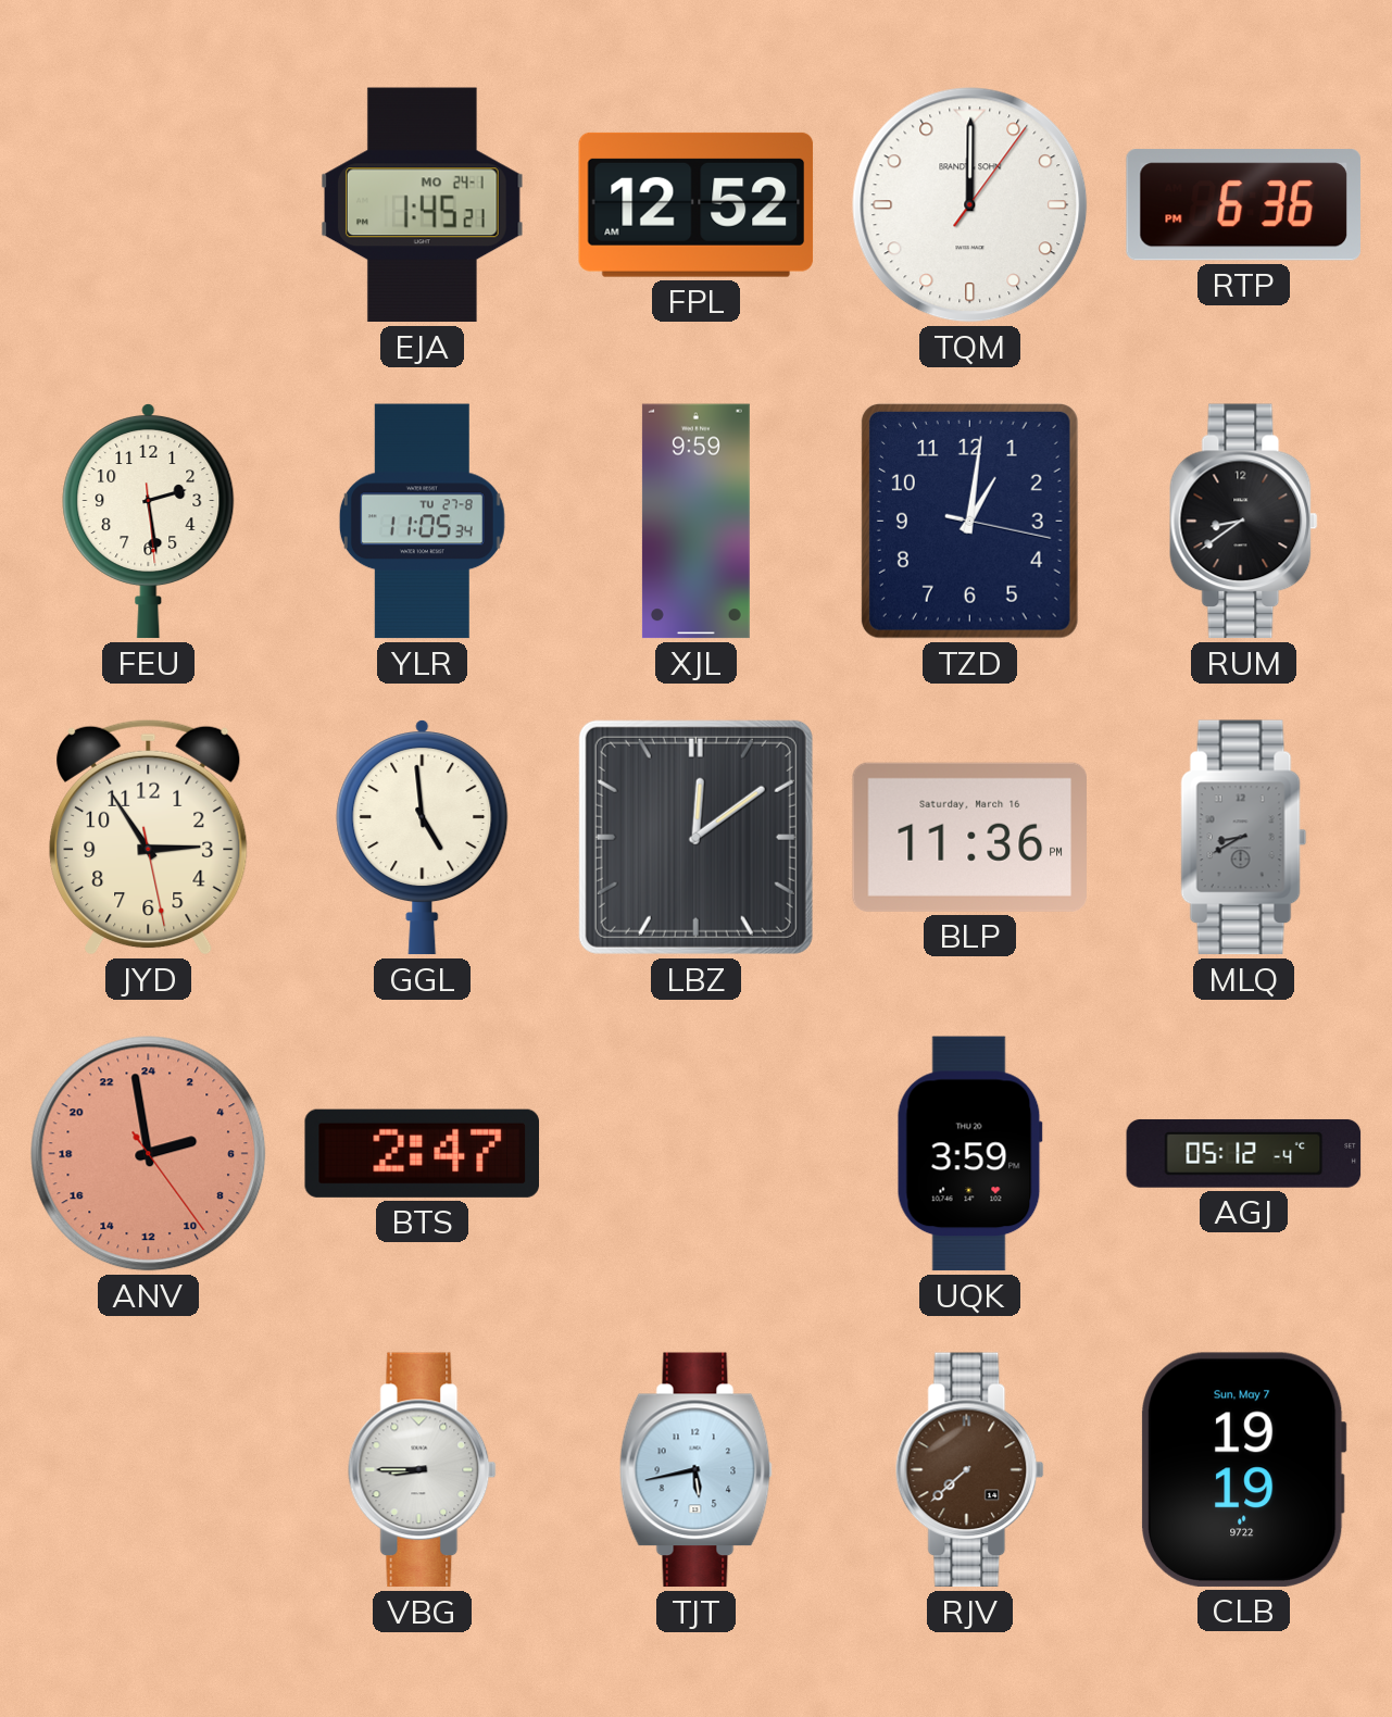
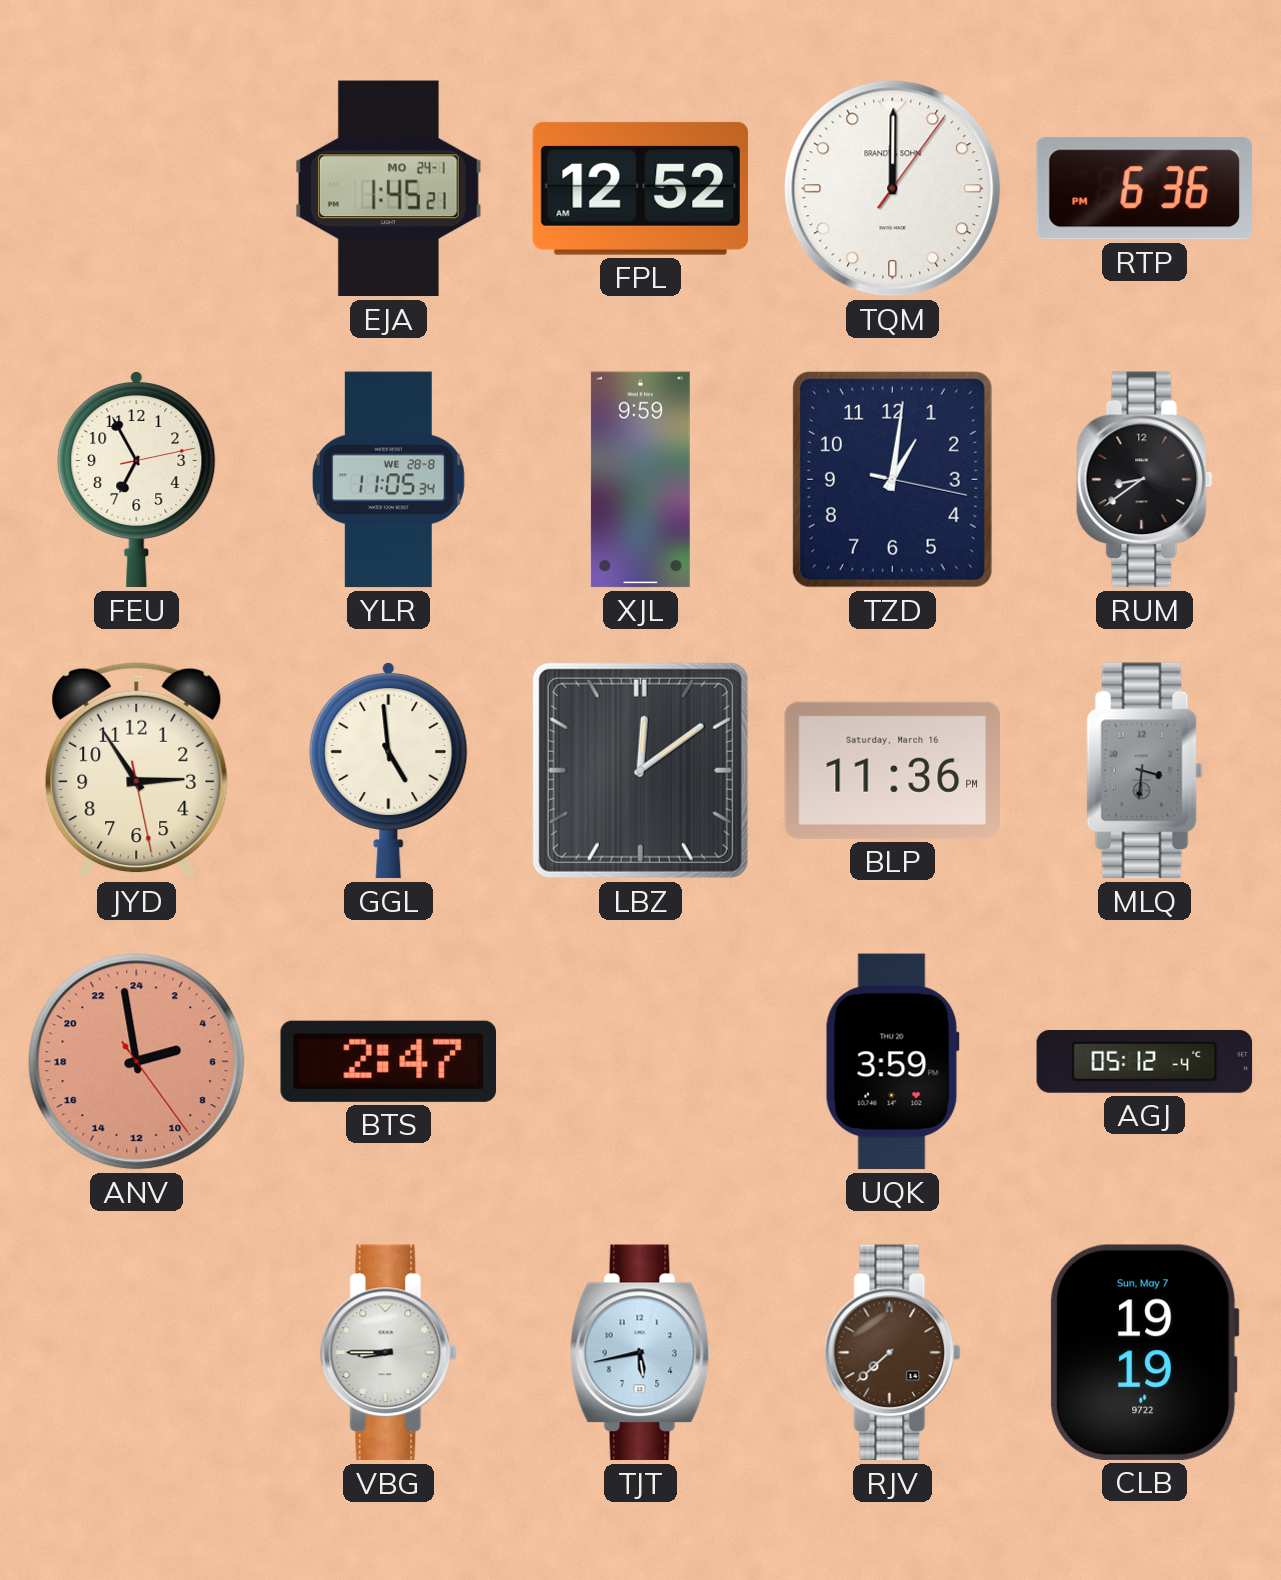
FEU: 2:28 -> 6:55
YLR date: TU 27-8 -> WE 28-8
MLQ: 8:40 -> 3:31
